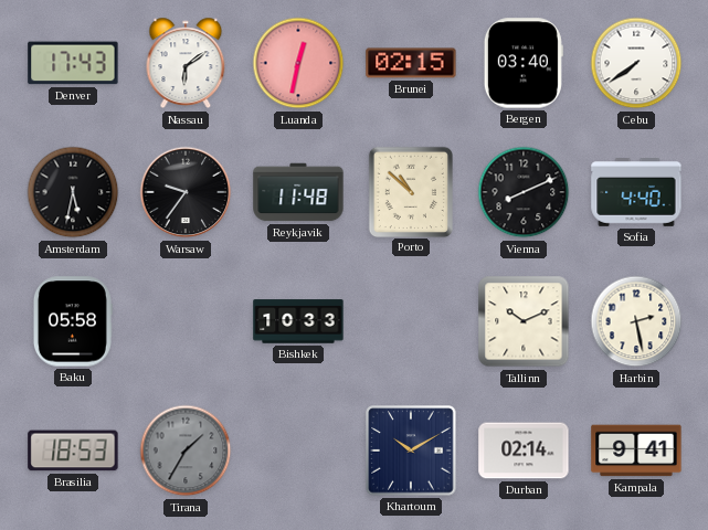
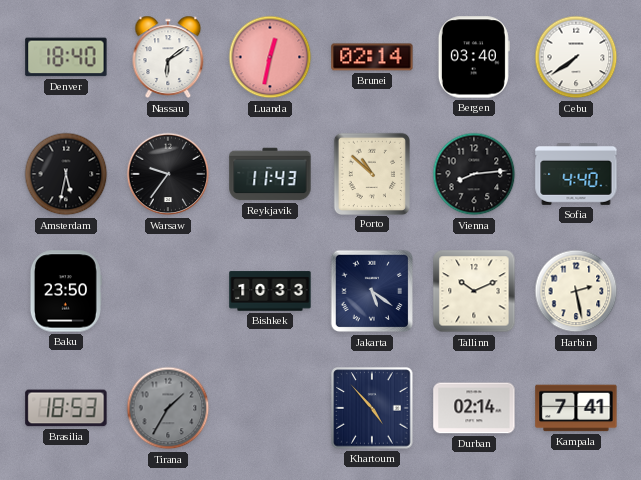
Denver: 17:43 -> 18:40
Brunei: 02:15 -> 02:14
Reykjavik: 11:48 -> 11:43
Vienna: 8:11 -> 8:14
Baku: 05:58 -> 23:50
Jakarta: none -> 5:21
Khartoum: 10:10 -> 4:53
Kampala: 9:41 -> 7:41
